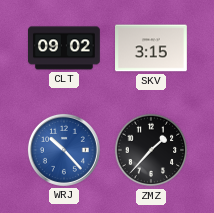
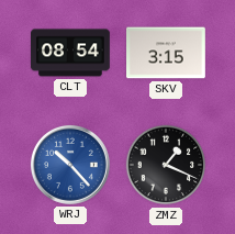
CLT: 09:02 -> 08:54
ZMZ: 1:37 -> 1:19
